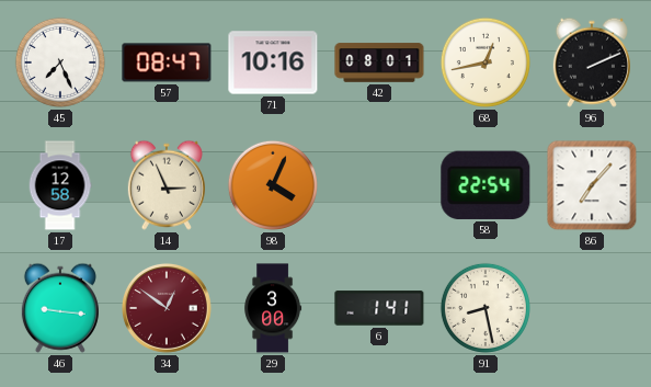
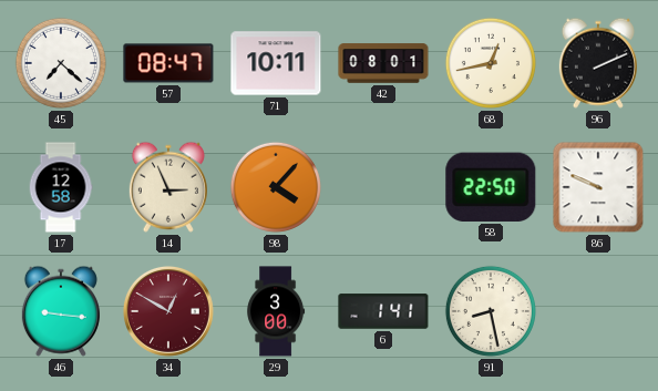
45: 7:26 -> 7:22
71: 10:16 -> 10:11
98: 4:04 -> 4:07
58: 22:54 -> 22:50
86: 7:07 -> 9:49
34: 12:51 -> 12:50
